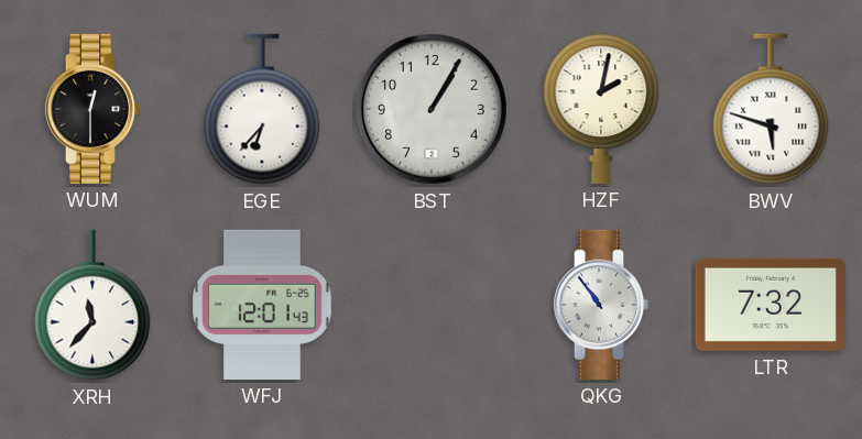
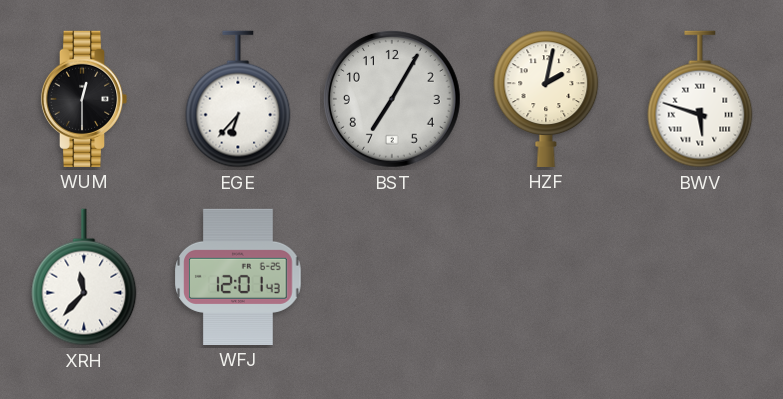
BST: 1:05 -> 7:05
QKG: 10:54 -> none
LTR: 7:32 -> none
